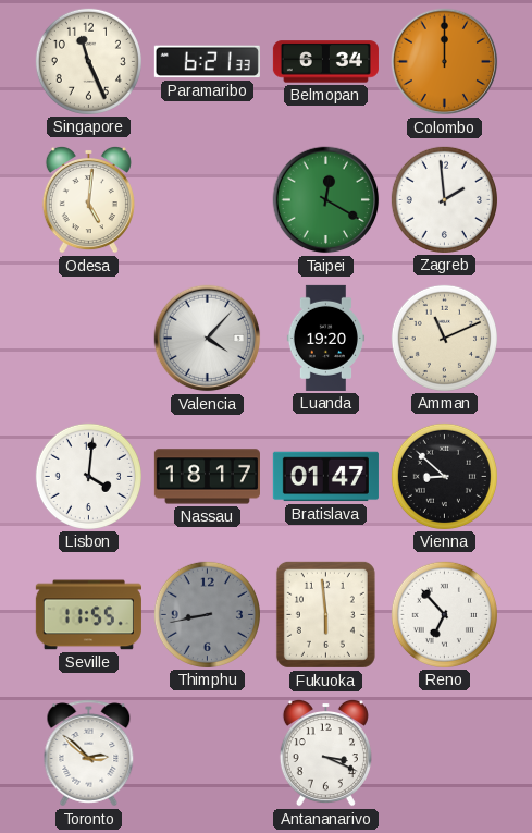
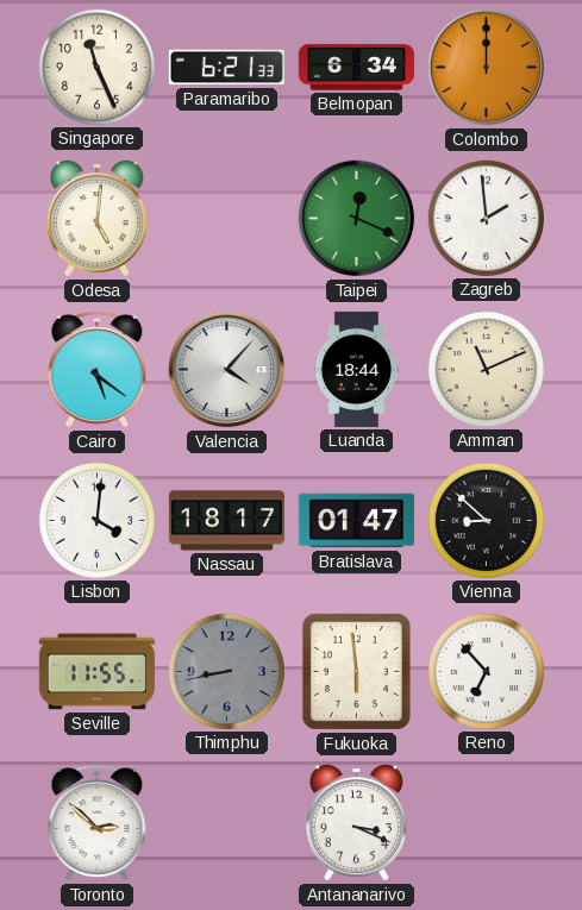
Taipei: 12:20 -> 12:19
Cairo: none -> 5:21
Luanda: 19:20 -> 18:44
